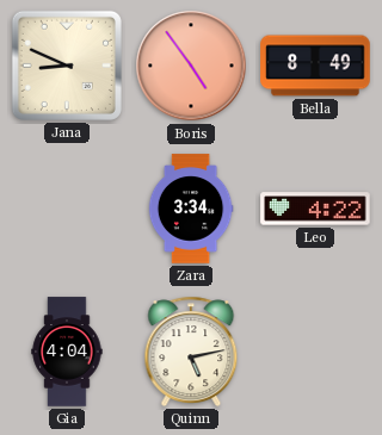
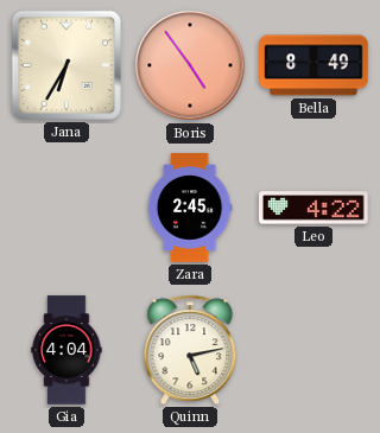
Jana: 8:49 -> 6:35
Zara: 3:34 -> 2:45
